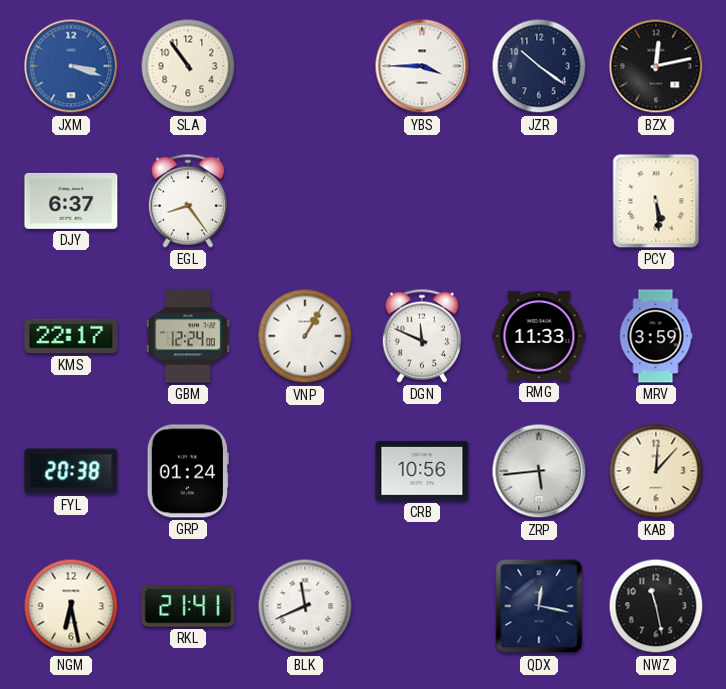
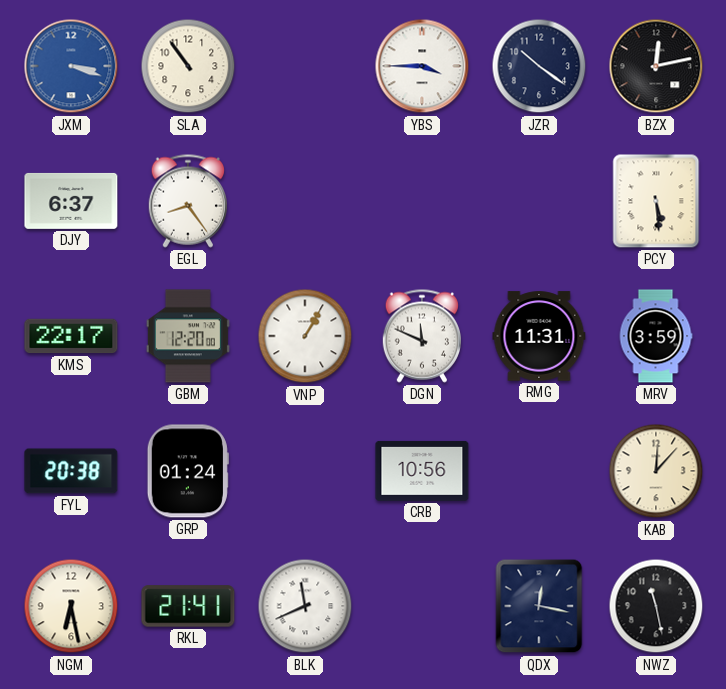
GBM: 12:24 -> 12:20
RMG: 11:33 -> 11:31
ZRP: 5:44 -> none
